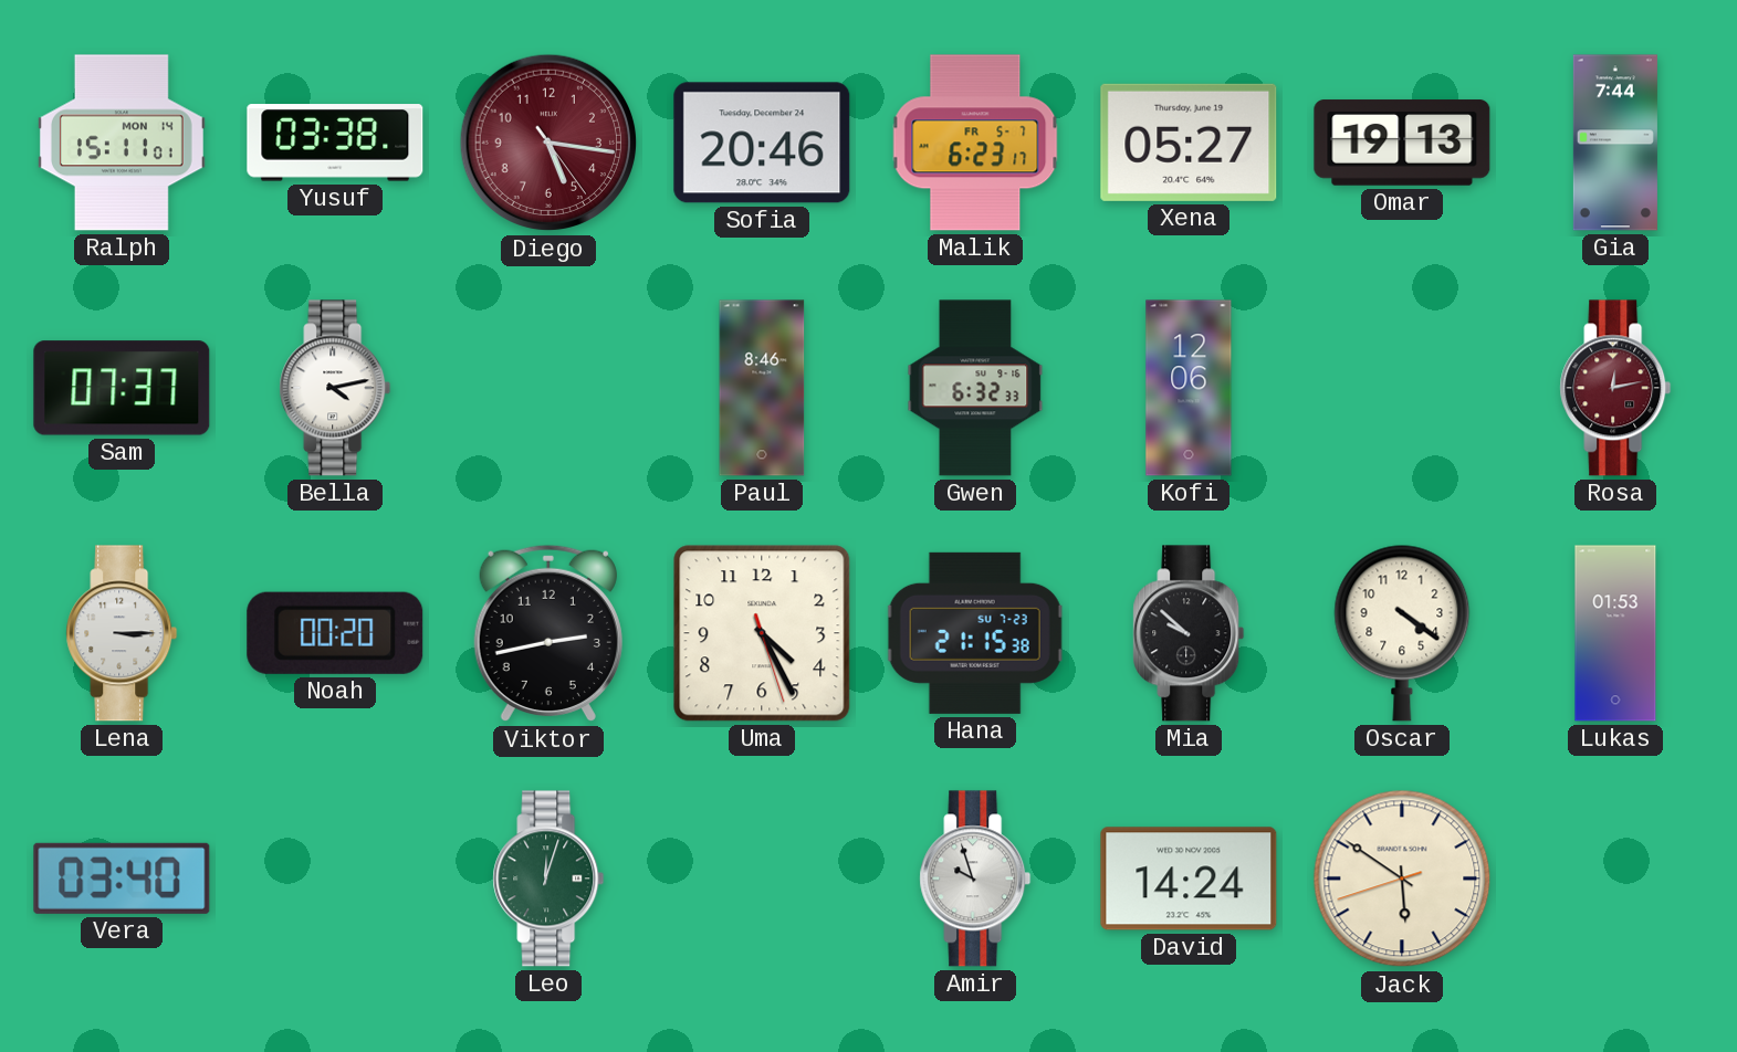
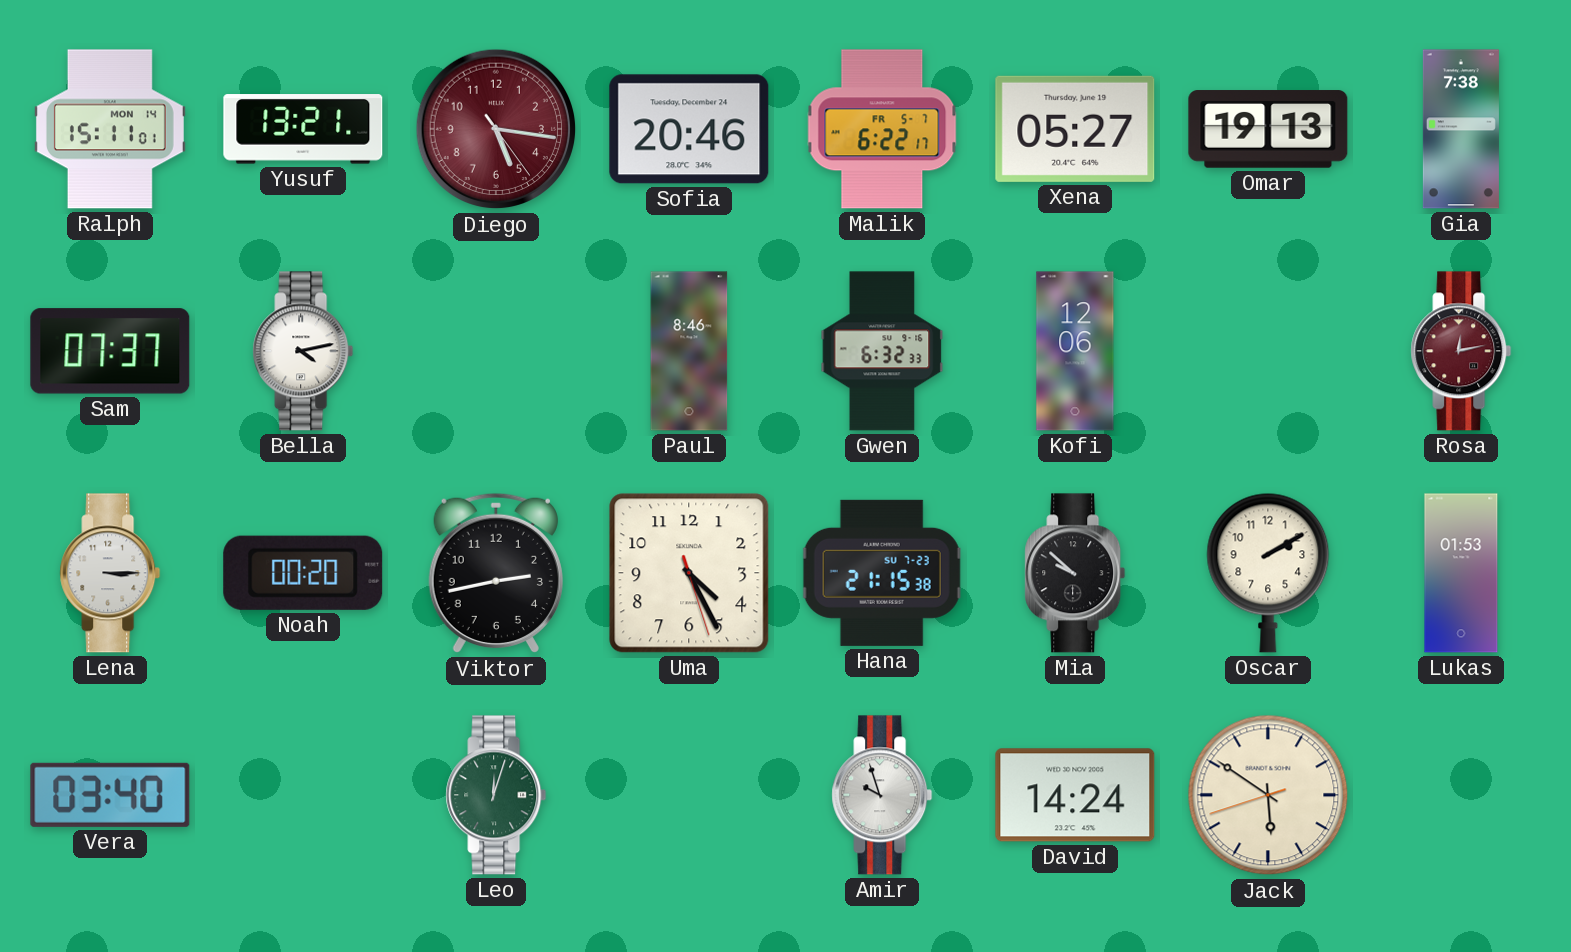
Yusuf: 03:38 -> 13:21
Malik: 6:23 -> 6:22
Gia: 7:44 -> 7:38
Oscar: 4:21 -> 2:10
